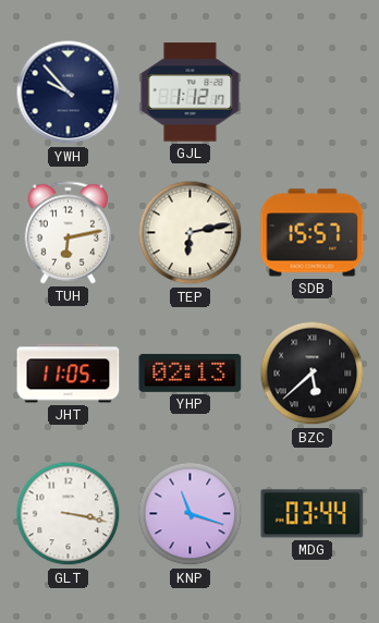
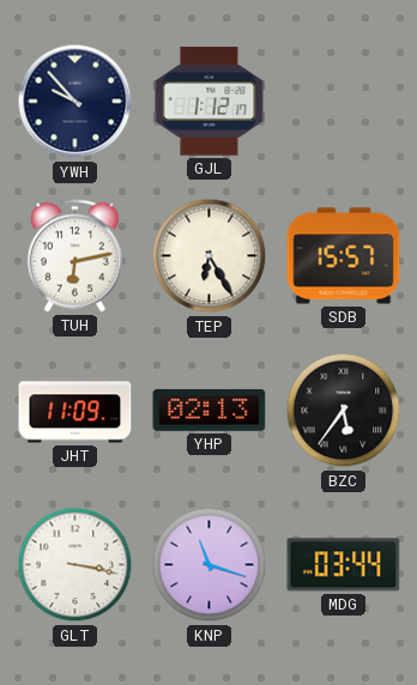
TEP: 6:13 -> 6:25
JHT: 11:05 -> 11:09
BZC: 5:38 -> 5:36
